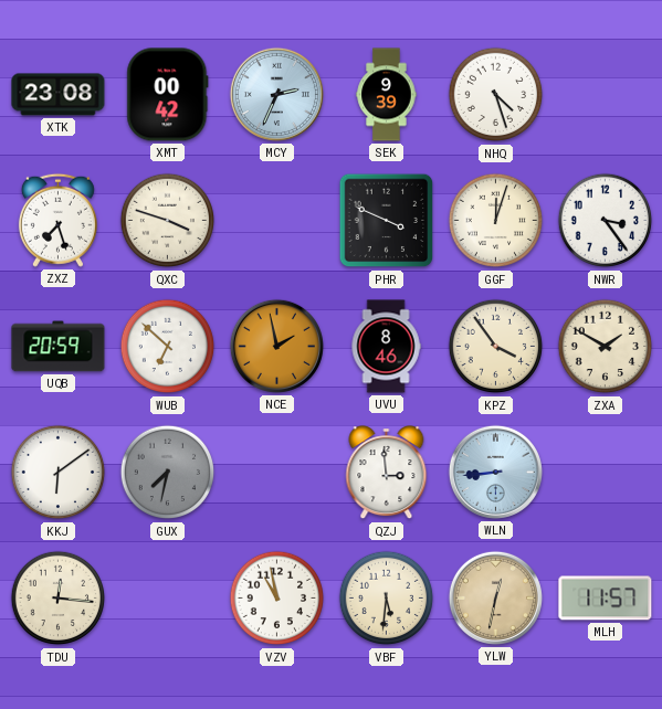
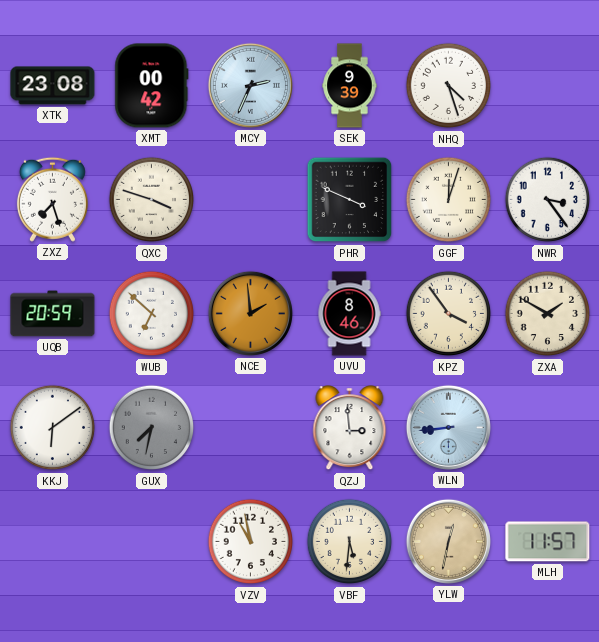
NCE: 1:58 -> 1:59
TDU: 12:16 -> none
